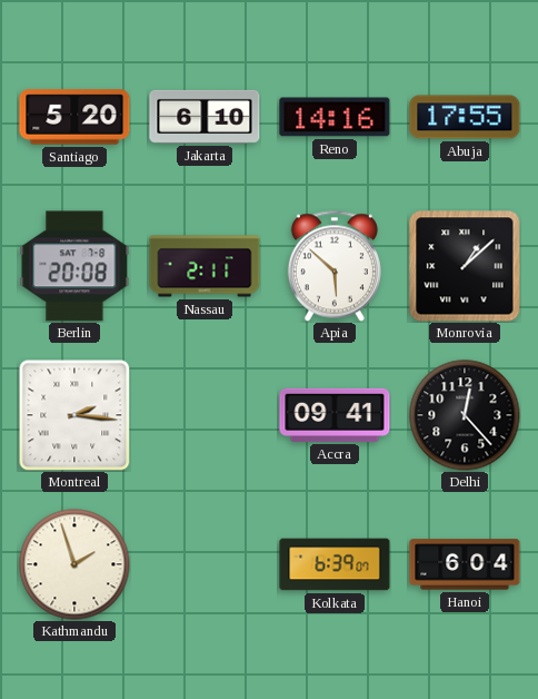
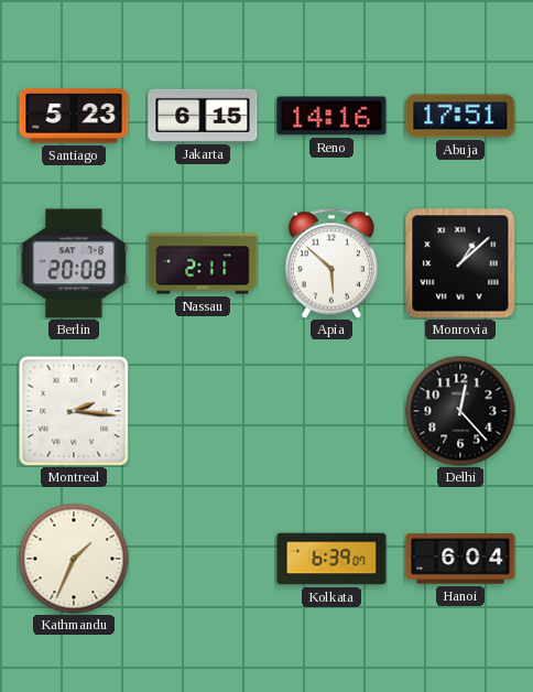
Santiago: 5:20 -> 5:23
Jakarta: 6:10 -> 6:15
Abuja: 17:55 -> 17:51
Accra: 09:41 -> none
Kathmandu: 1:57 -> 1:34
